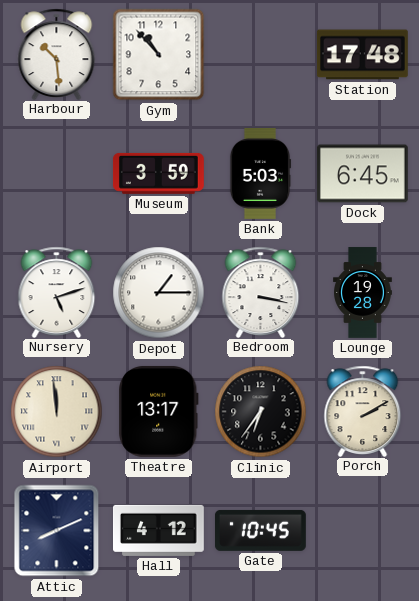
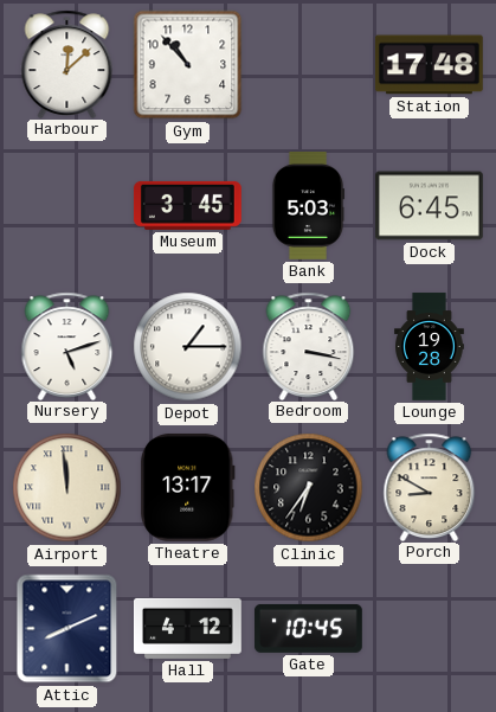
Harbour: 10:29 -> 12:08
Museum: 3:59 -> 3:45
Porch: 2:10 -> 8:50
